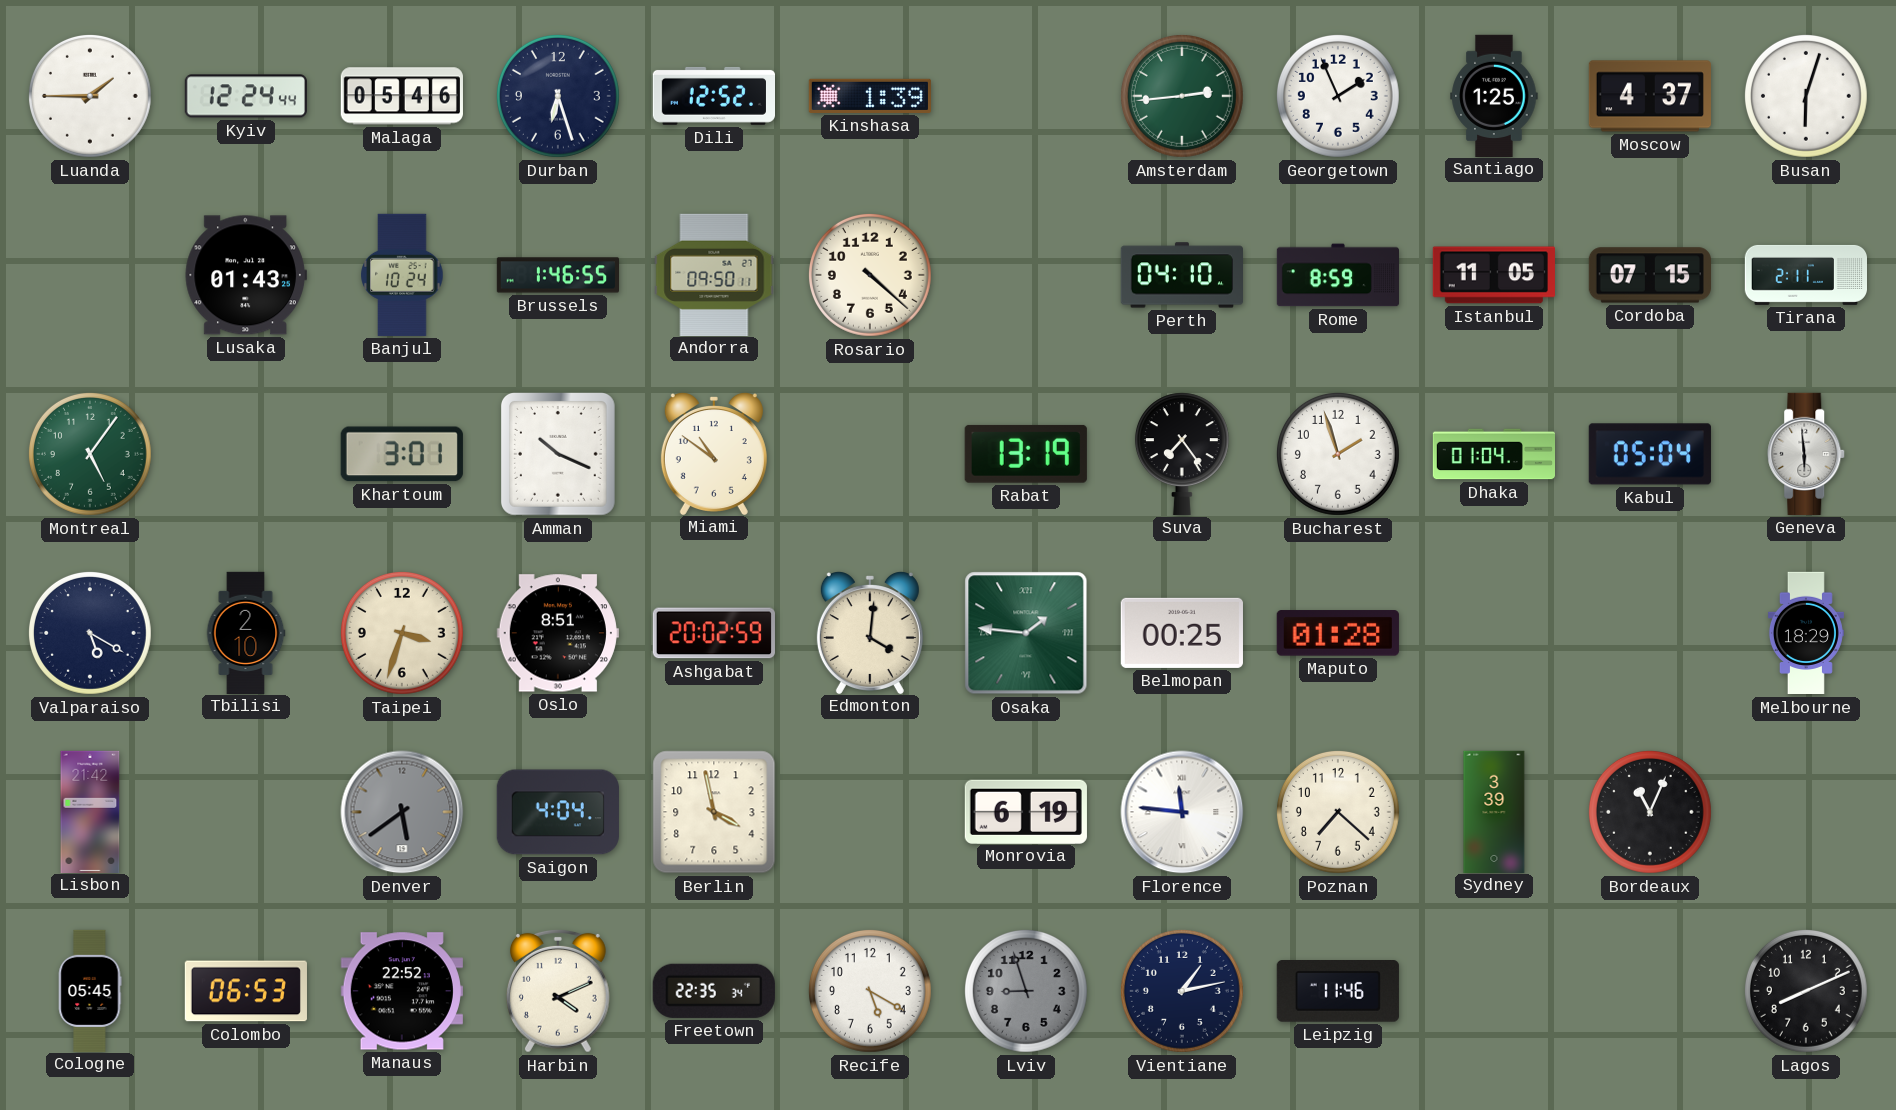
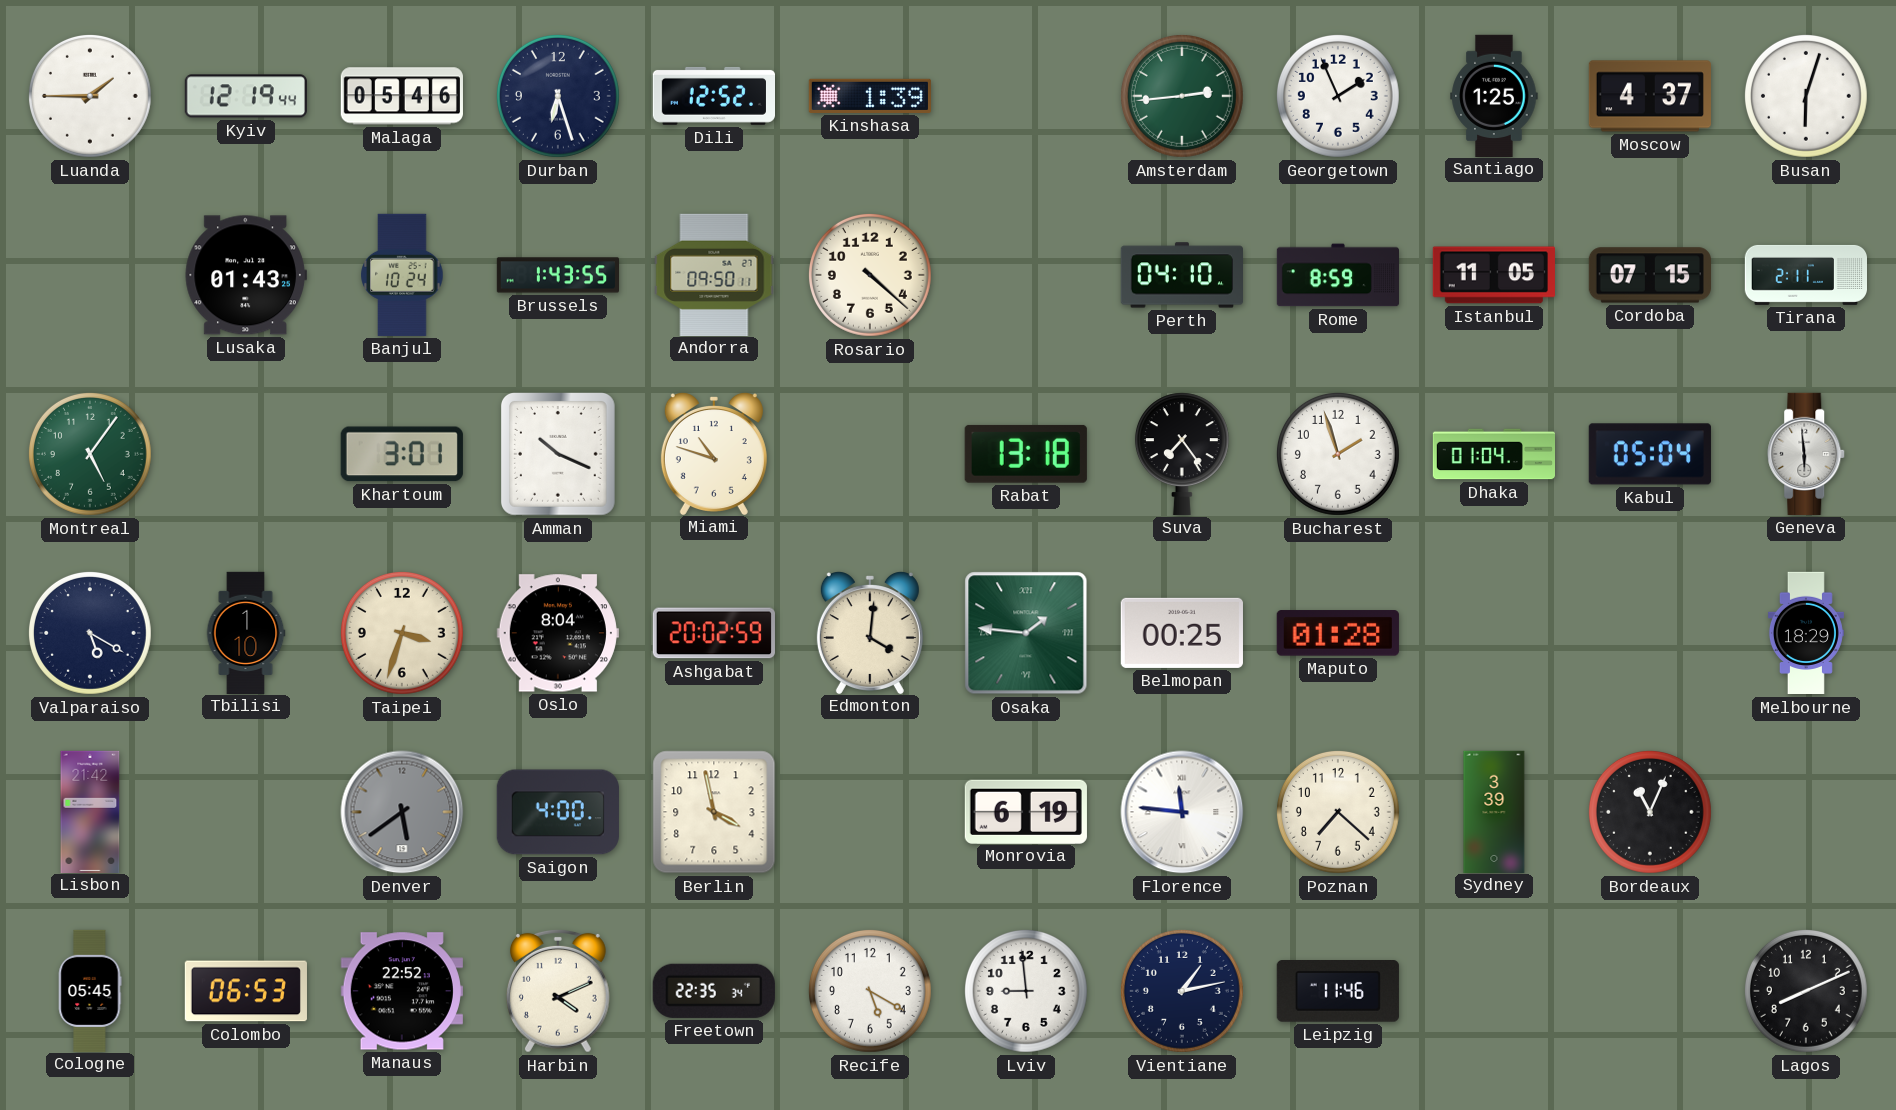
Kyiv: 12:24 -> 12:19
Brussels: 1:46 -> 1:43
Miami: 10:51 -> 10:48
Rabat: 13:19 -> 13:18
Tbilisi: 2:10 -> 1:10
Oslo: 8:51 -> 8:04
Saigon: 4:04 -> 4:00
Lviv: 8:57 -> 8:59
Lviv dial: grey -> white
